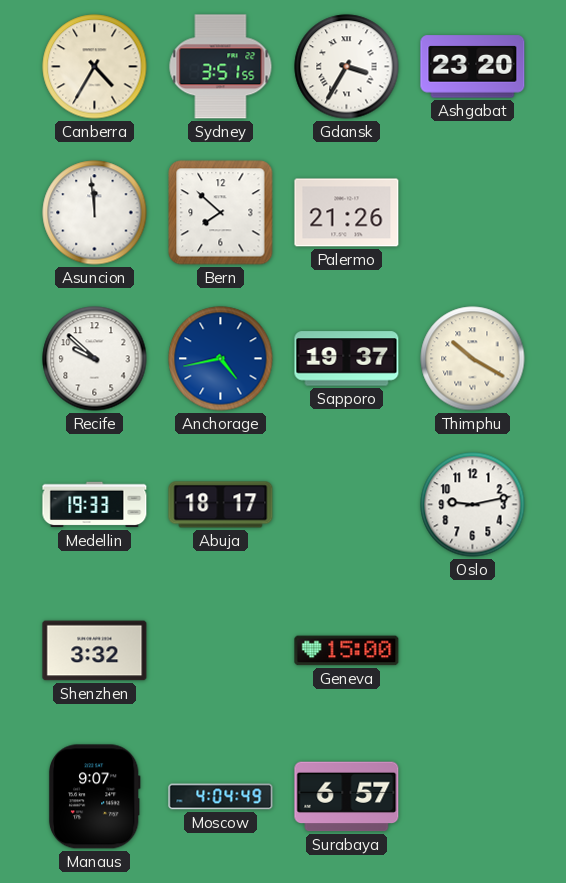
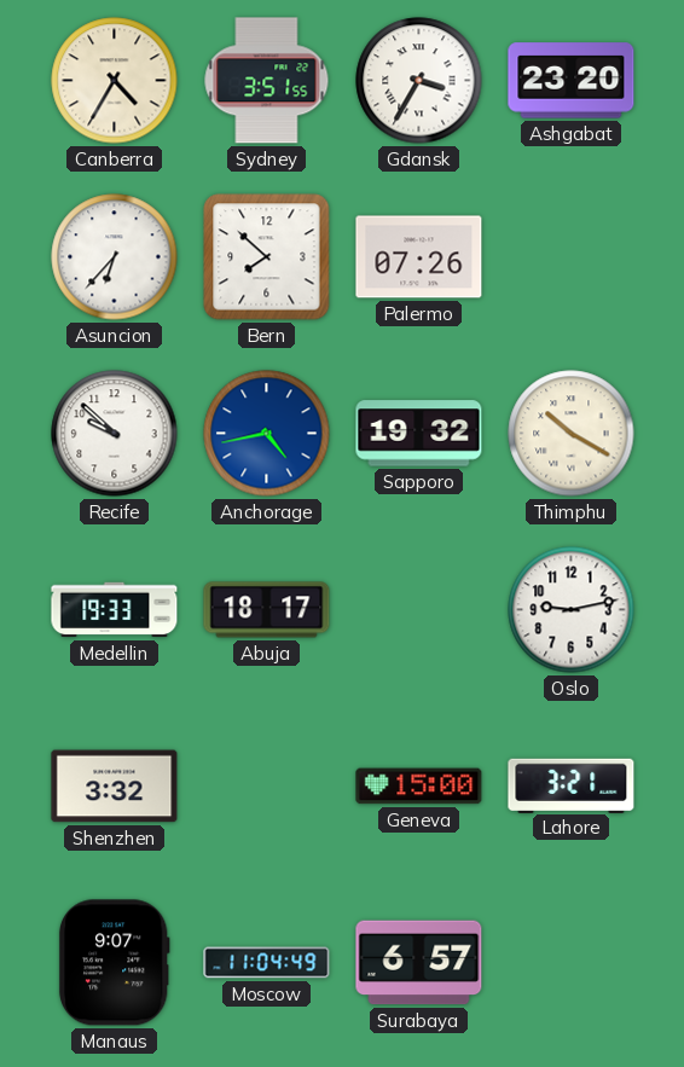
Asuncion: 11:59 -> 6:37
Palermo: 21:26 -> 07:26
Sapporo: 19:37 -> 19:32
Lahore: none -> 3:21
Moscow: 4:04 -> 11:04
